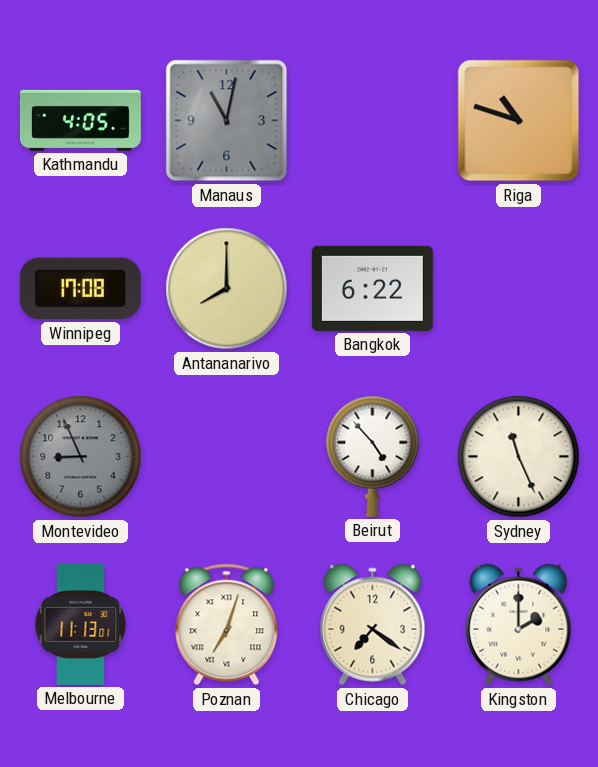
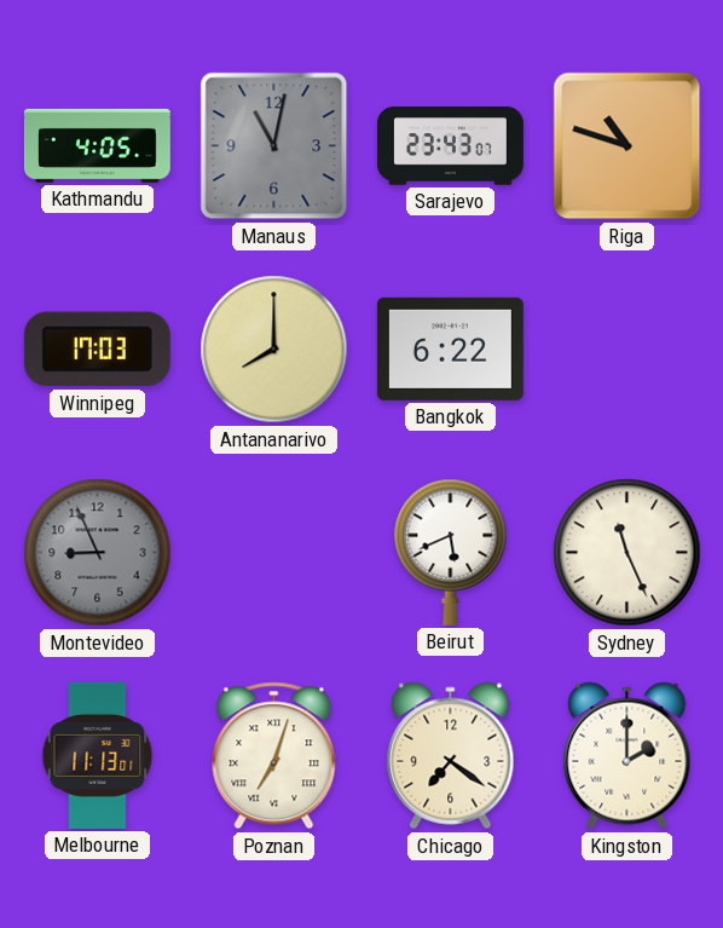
Sarajevo: none -> 23:43
Winnipeg: 17:08 -> 17:03
Beirut: 4:53 -> 5:41
